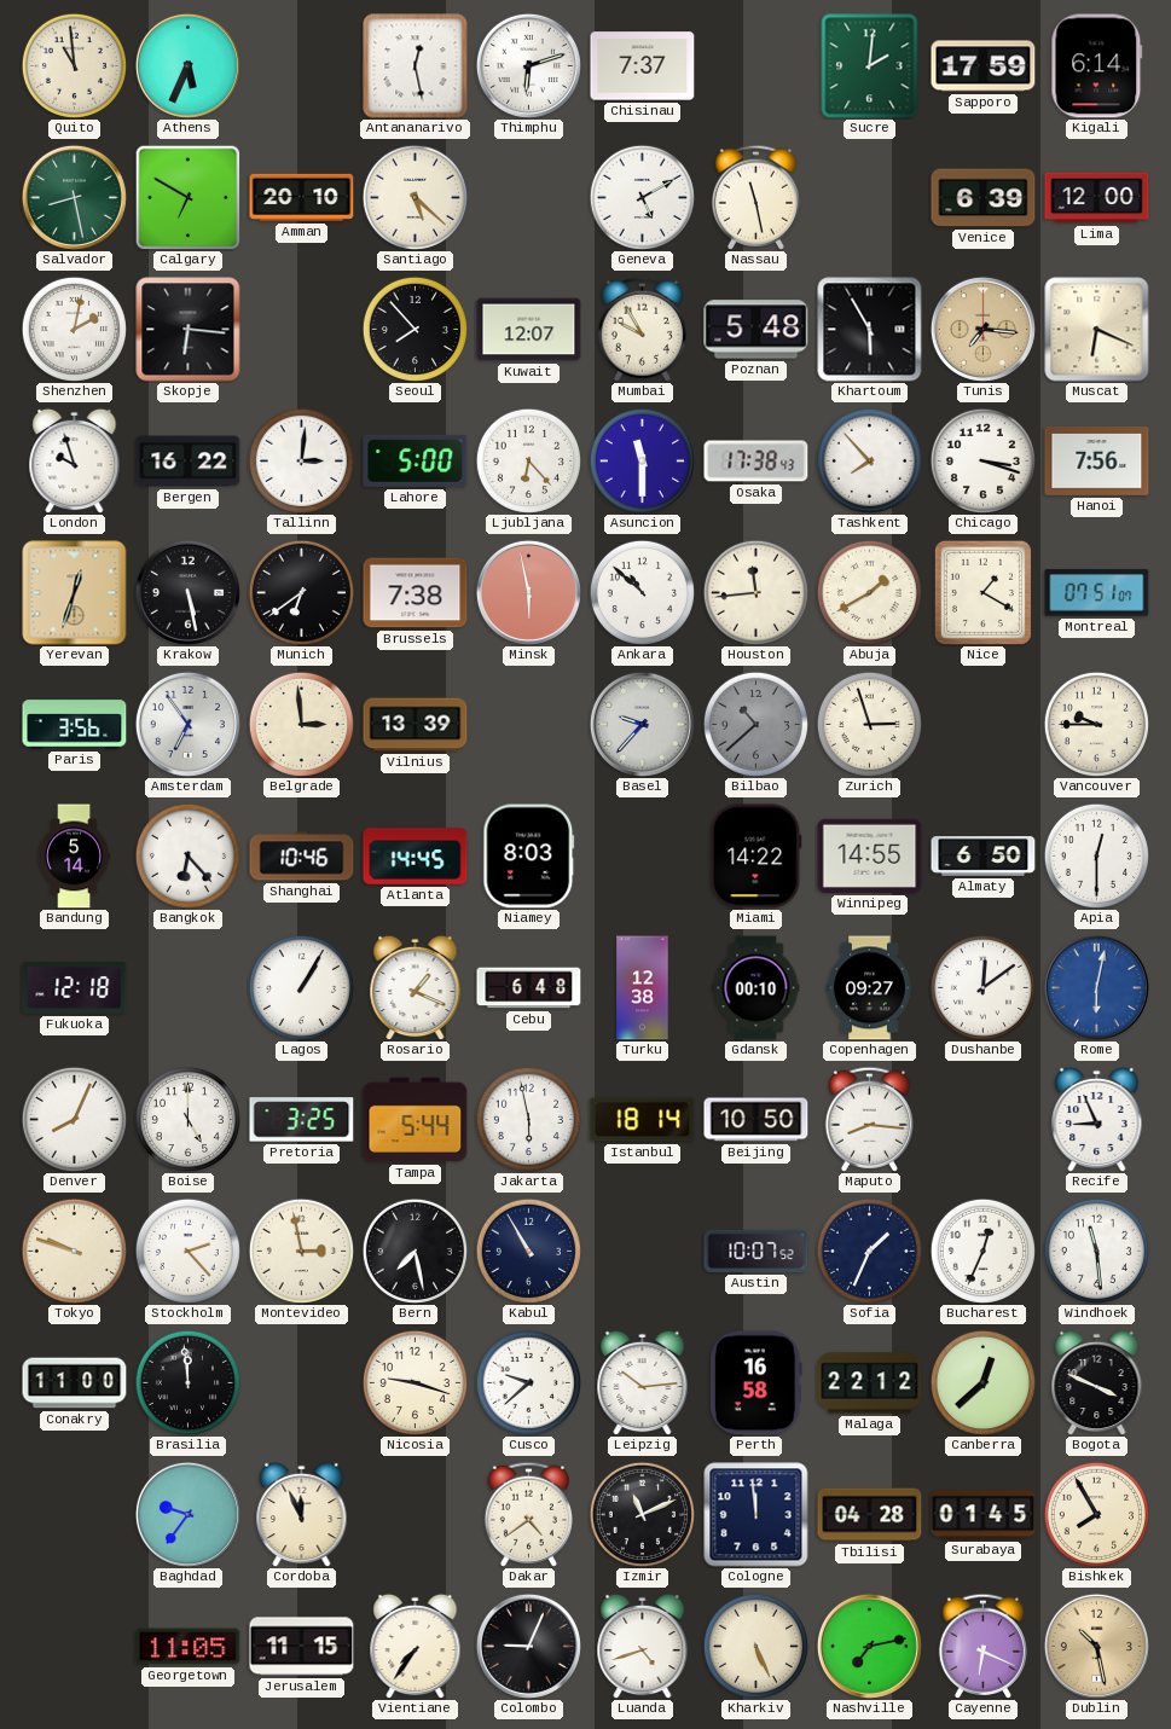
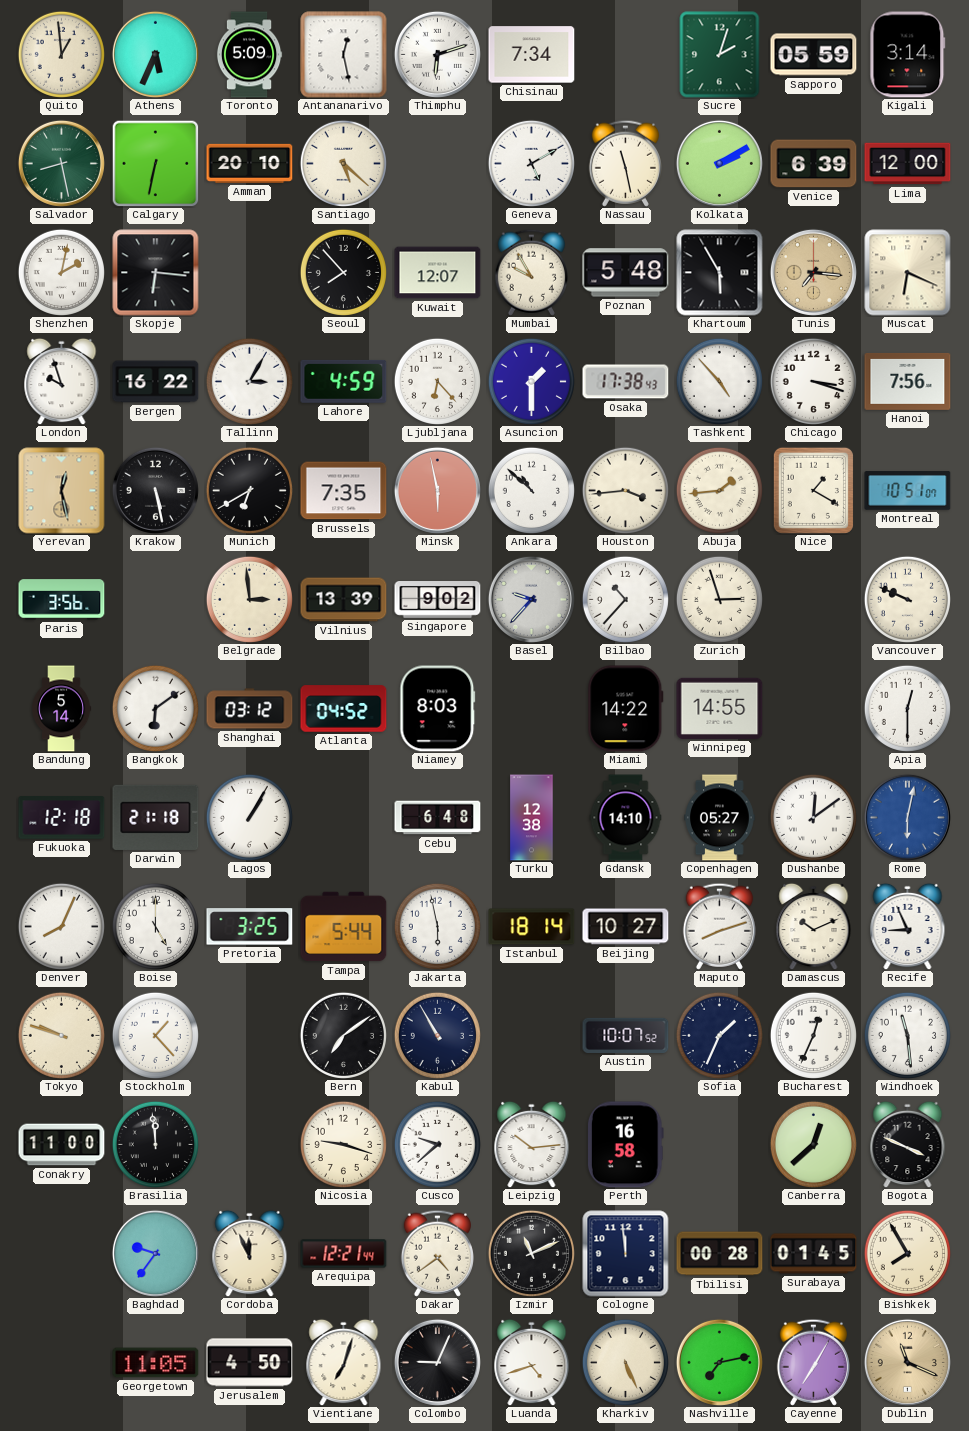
Quito: 10:59 -> 12:59
Toronto: none -> 5:09
Chisinau: 7:37 -> 7:34
Sucre: 2:01 -> 2:03
Sapporo: 17:59 -> 05:59
Kigali: 6:14 -> 3:14
Calgary: 6:50 -> 6:32
Kolkata: none -> 2:10
Tallinn: 3:01 -> 3:05
Lahore: 5:00 -> 4:59
Asuncion: 11:30 -> 1:30
Tashkent: 7:53 -> 4:53
Yerevan: 12:33 -> 12:28
Munich: 6:39 -> 6:40
Brussels: 7:38 -> 7:35
Houston: 11:44 -> 3:44
Abuja: 1:40 -> 1:44
Montreal: 07:51 -> 10:51
Amsterdam: 6:54 -> none
Singapore: none -> 9:02
Bilbao: 10:38 -> 10:37
Bilbao dial: grey -> white
Vancouver: 9:45 -> 9:49
Bangkok: 6:23 -> 6:09
Shanghai: 10:46 -> 03:12
Atlanta: 14:45 -> 04:52
Almaty: 6:50 -> none
Darwin: none -> 21:18
Rosario: 1:19 -> none
Gdansk: 00:10 -> 14:10
Copenhagen: 09:27 -> 05:27
Beijing: 10:50 -> 10:27
Maputo: 8:16 -> 8:12
Damascus: none -> 10:11
Stockholm: 2:23 -> 1:23
Montevideo: 2:58 -> none
Bern: 7:28 -> 7:09
Malaga: 22:12 -> none
Arequipa: none -> 12:21
Tbilisi: 04:28 -> 00:28
Jerusalem: 11:15 -> 4:50
Vientiane: 7:36 -> 7:03
Cayenne: 6:19 -> 7:05
Dublin: 10:28 -> 11:19
